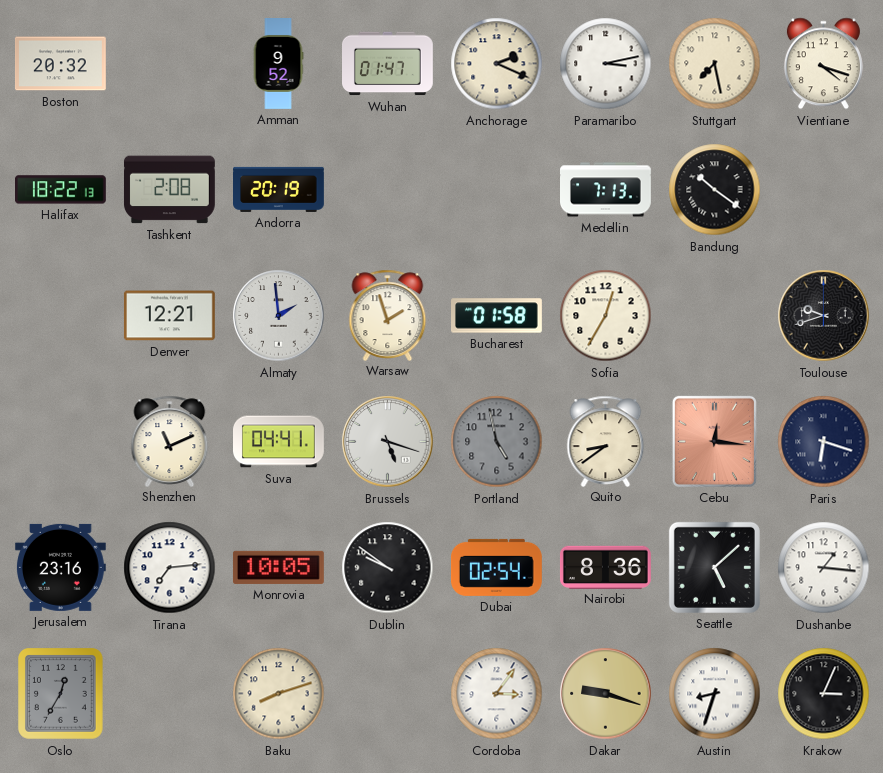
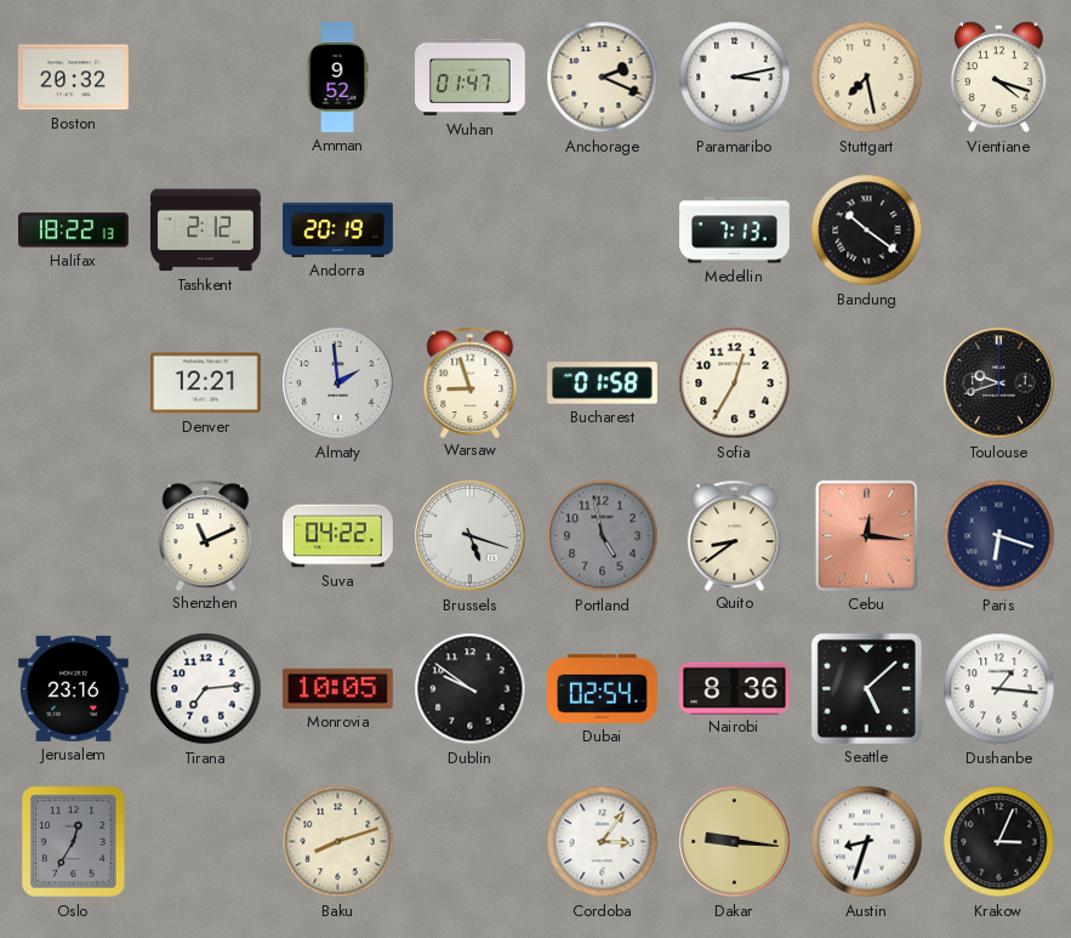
Tashkent: 2:08 -> 2:12
Warsaw: 1:57 -> 8:57
Suva: 04:41 -> 04:22
Dakar: 9:18 -> 9:16
